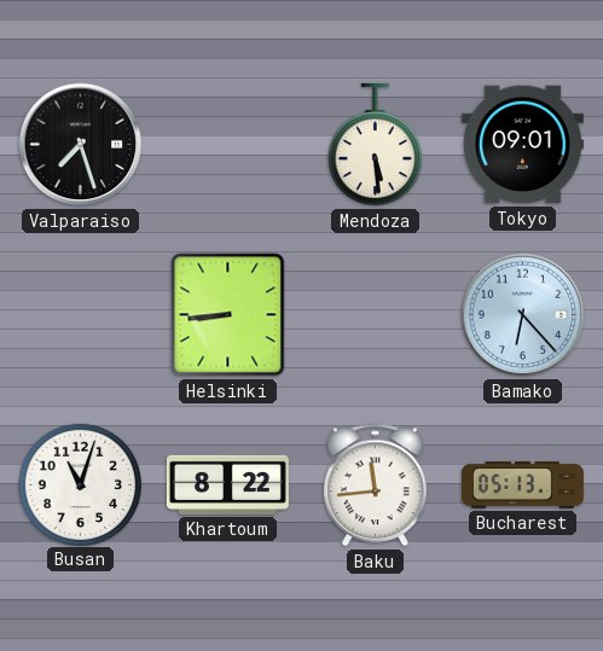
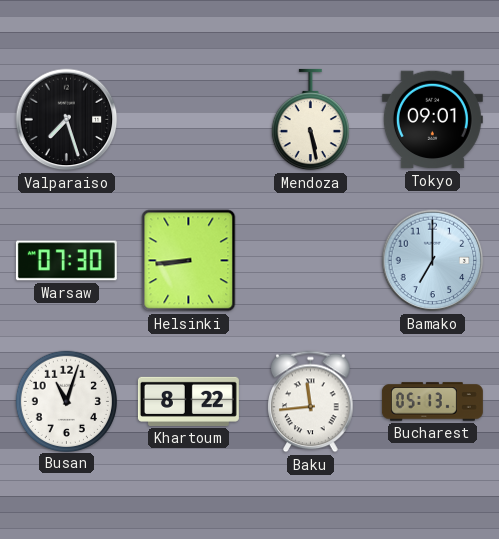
Mendoza: 5:29 -> 5:28
Warsaw: none -> 07:30
Bamako: 6:23 -> 7:00
